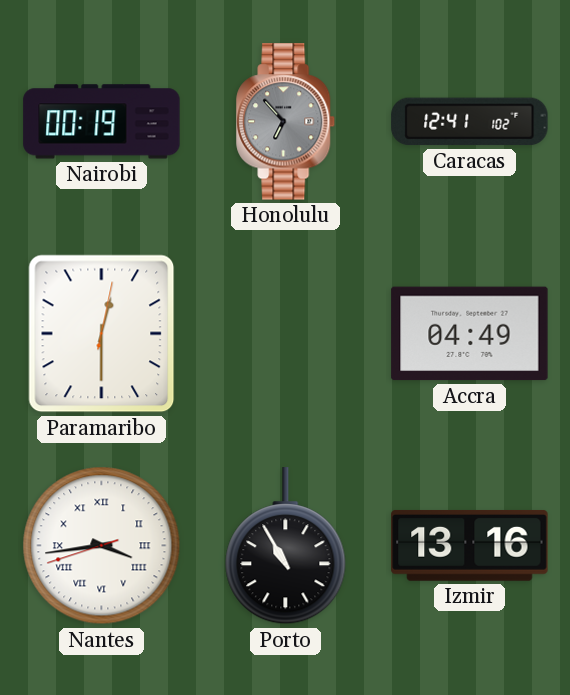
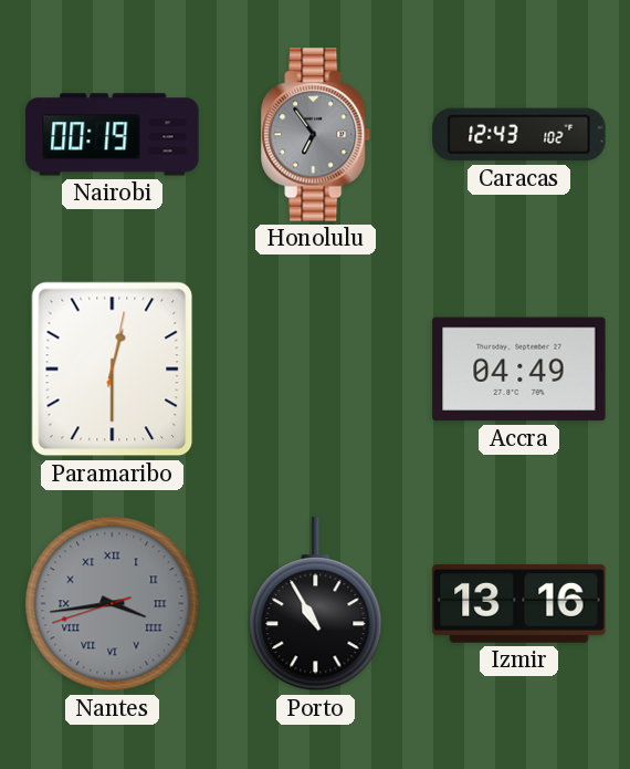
Honolulu: 6:53 -> 6:54
Caracas: 12:41 -> 12:43
Nantes dial: white -> grey
